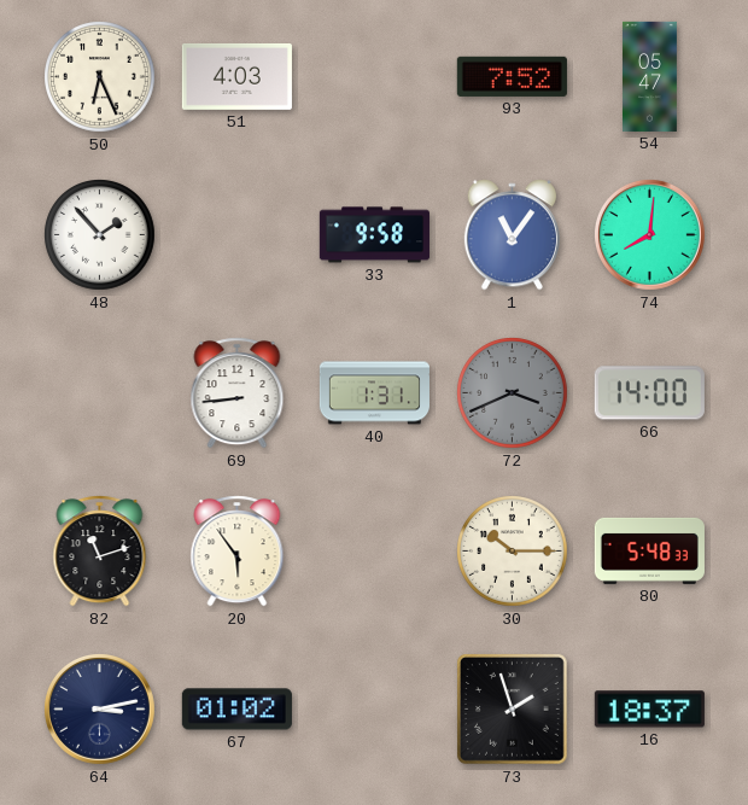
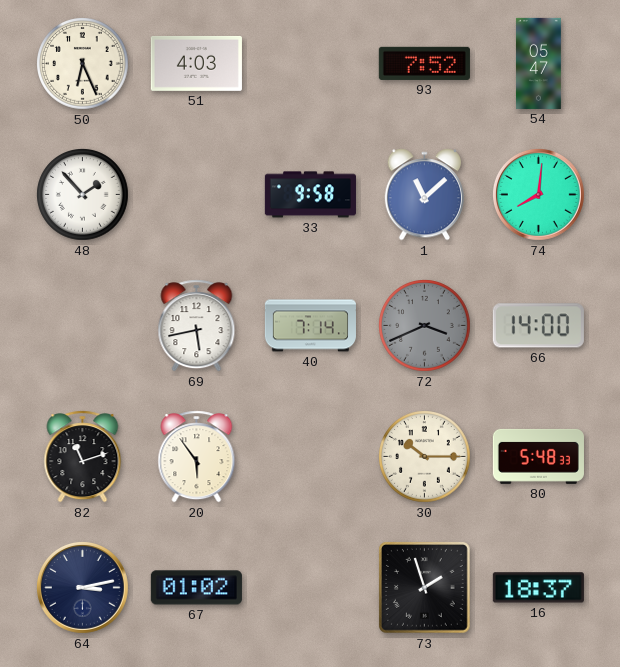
1: 11:06 -> 11:08
69: 8:44 -> 5:43
40: 1:31 -> 7:14
